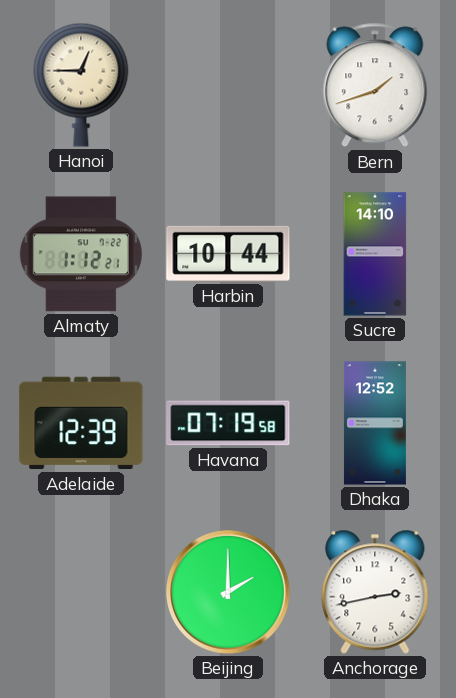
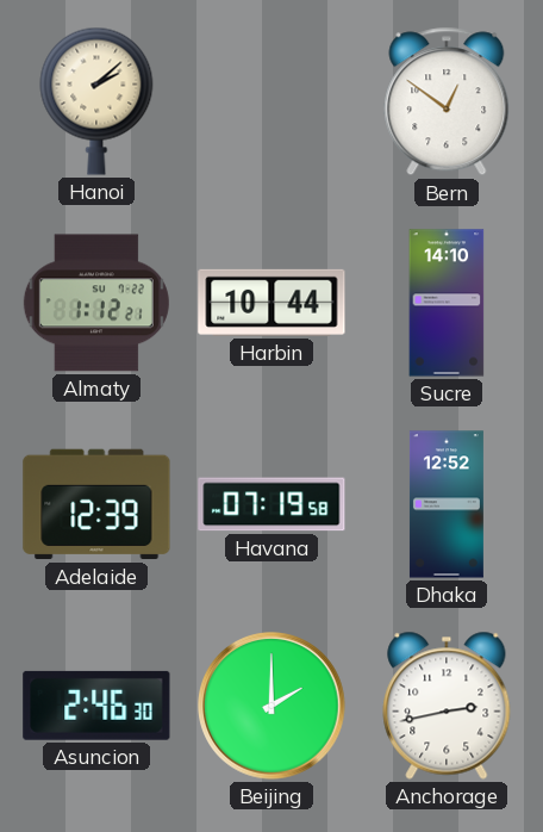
Hanoi: 12:45 -> 2:08
Bern: 1:42 -> 12:51
Asuncion: none -> 2:46
